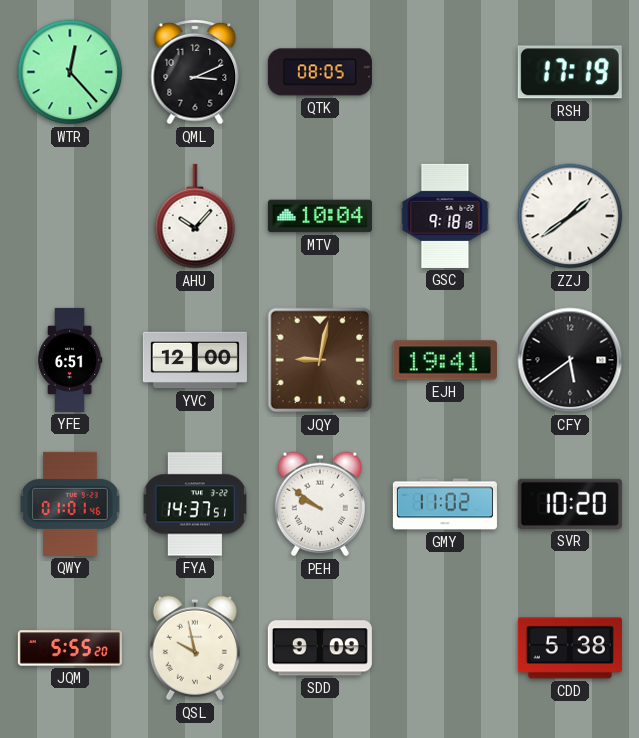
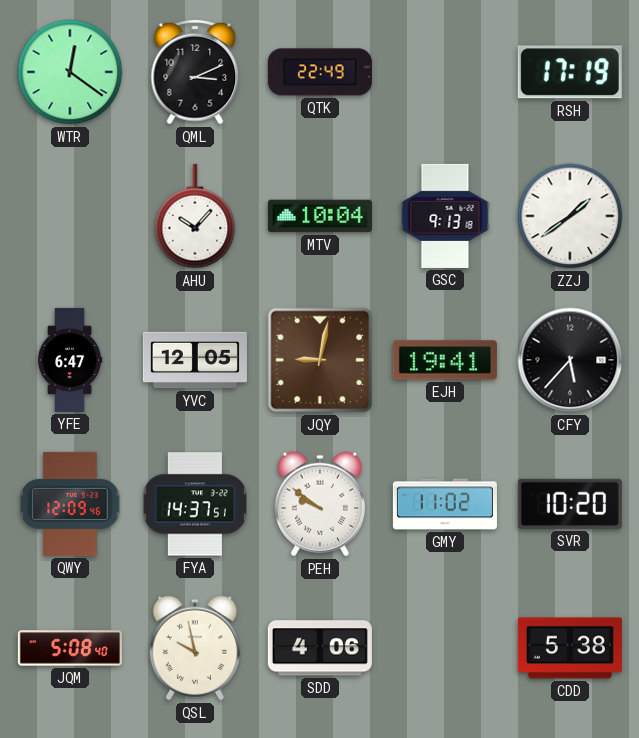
WTR: 12:23 -> 12:21
QTK: 08:05 -> 22:49
GSC: 9:18 -> 9:13
YFE: 6:51 -> 6:47
YVC: 12:00 -> 12:05
CFY: 5:39 -> 5:37
QWY: 01:01 -> 12:09
JQM: 5:55 -> 5:08
SDD: 9:09 -> 4:06
